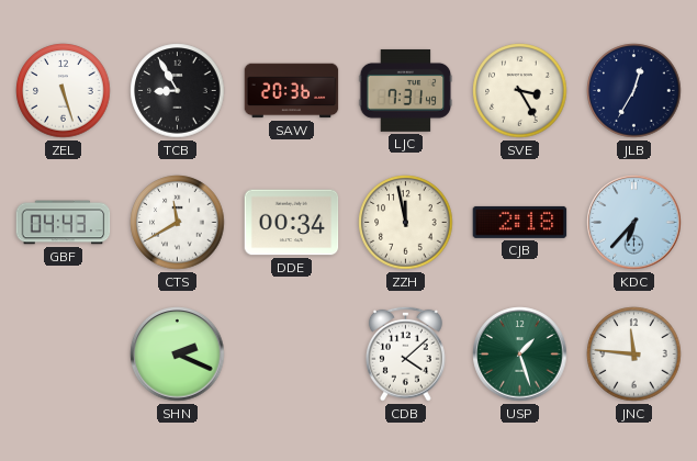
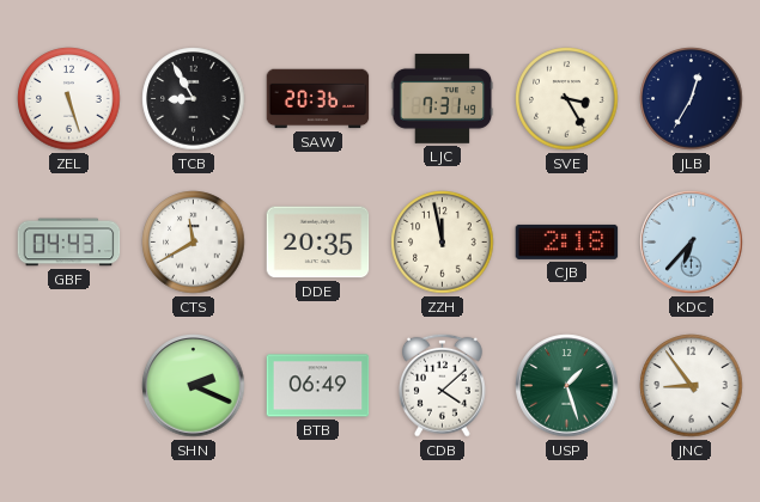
DDE: 00:34 -> 20:35
BTB: none -> 06:49
JNC: 11:46 -> 8:54
